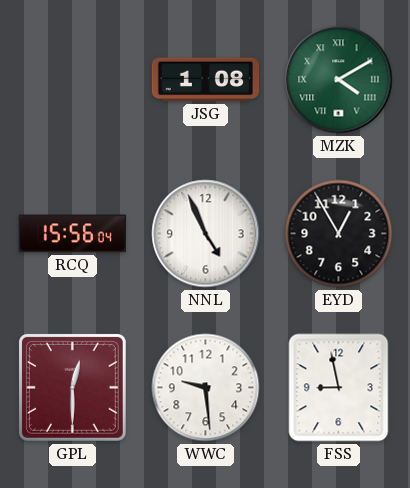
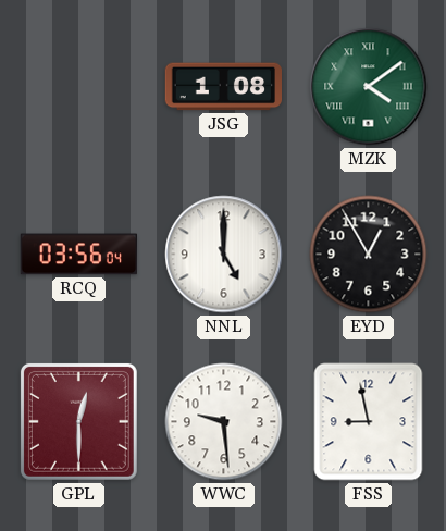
MZK: 4:10 -> 4:09
RCQ: 15:56 -> 03:56
NNL: 4:56 -> 5:00
